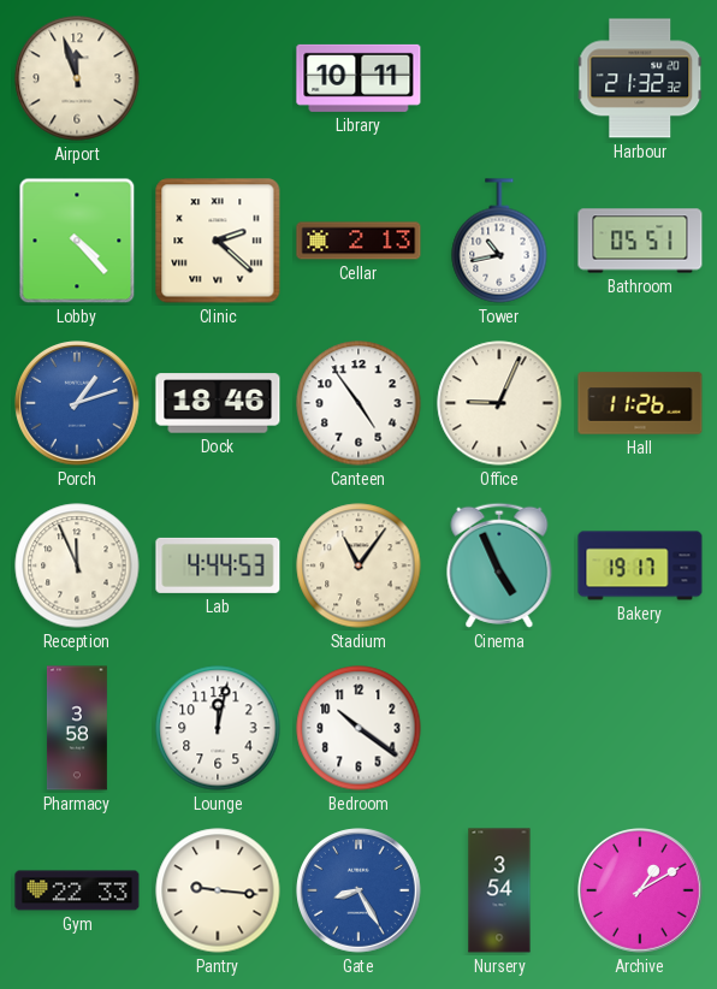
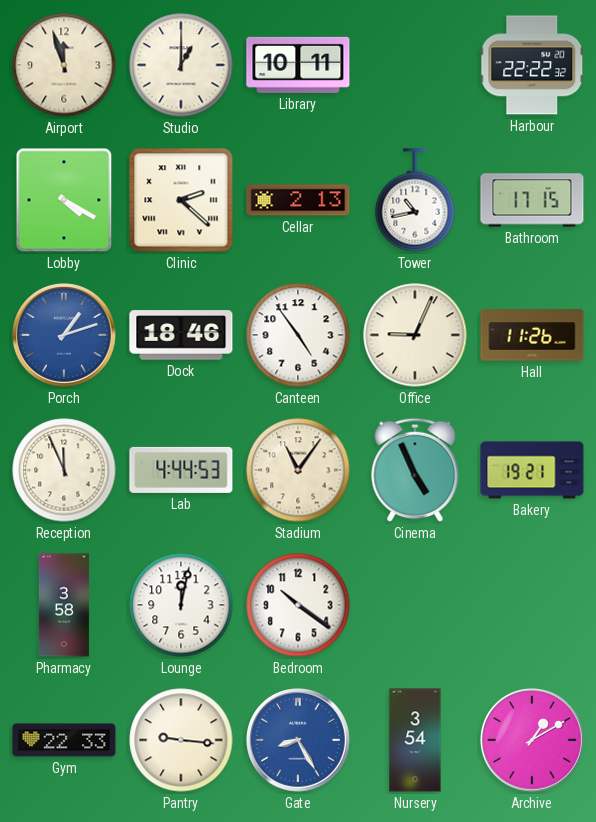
Studio: none -> 1:00
Harbour: 21:32 -> 22:22
Lobby: 4:23 -> 4:20
Bathroom: 05:51 -> 17:15
Bakery: 19:17 -> 19:21
